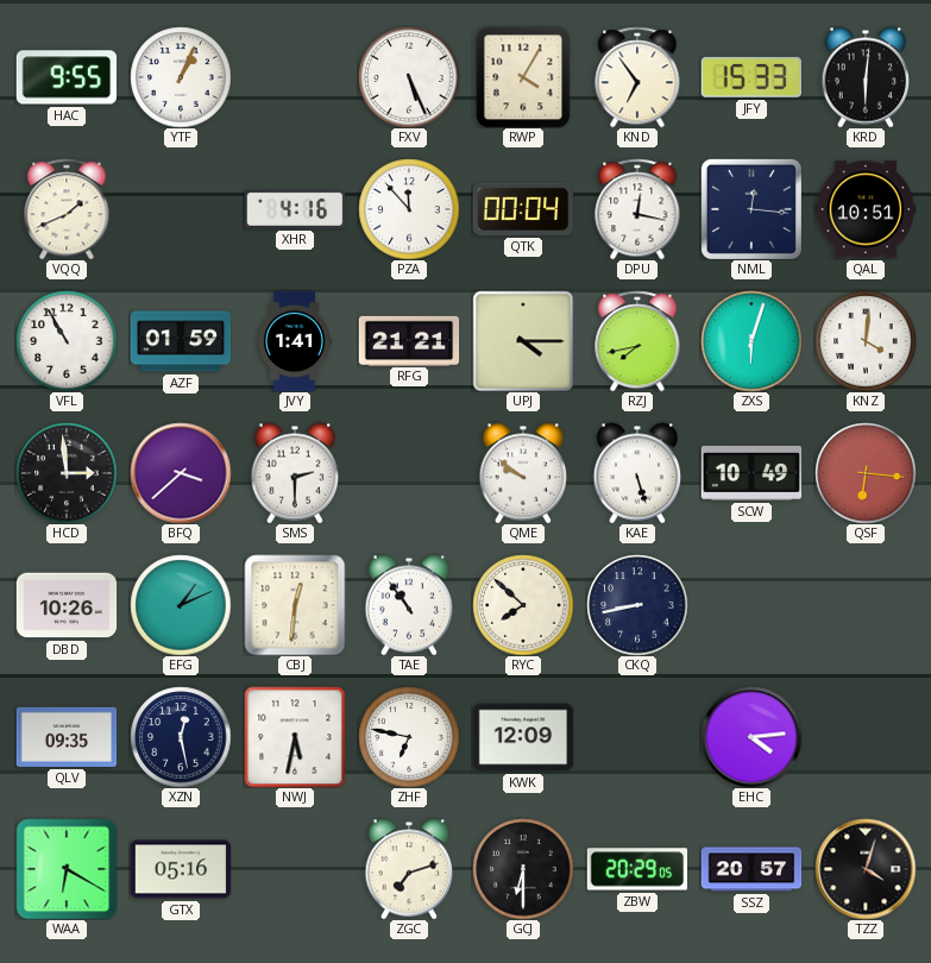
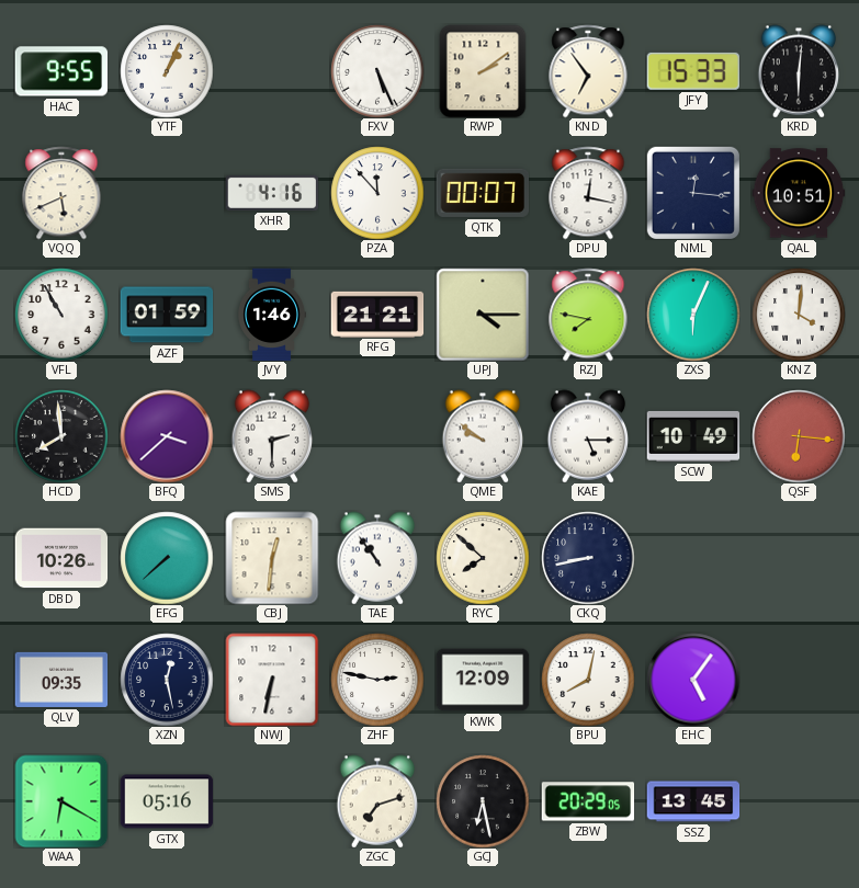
RWP: 4:05 -> 2:09
VQQ: 1:41 -> 5:41
QTK: 00:04 -> 00:07
JVY: 1:41 -> 1:46
RZJ: 7:43 -> 7:47
ZXS: 6:03 -> 6:04
HCD: 2:59 -> 7:59
KAE: 5:27 -> 5:15
EFG: 1:11 -> 7:38
NWJ: 5:32 -> 6:32
ZHF: 6:47 -> 2:47
BPU: none -> 8:02
EHC: 4:14 -> 5:06
GCJ: 6:30 -> 6:28
SSZ: 20:57 -> 13:45
TZZ: 4:03 -> none
